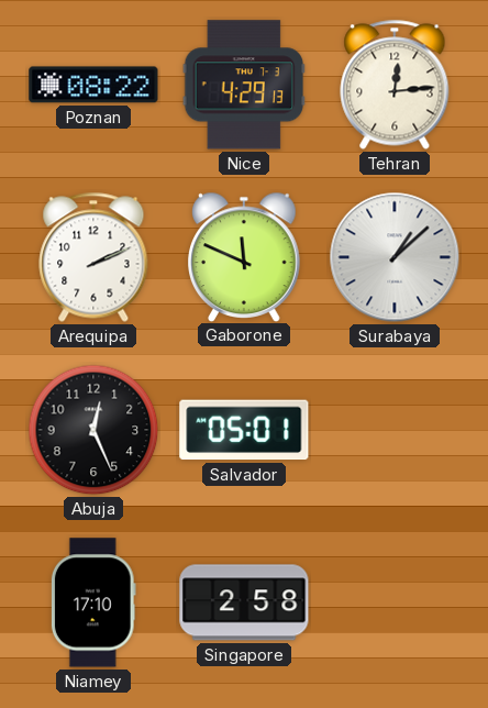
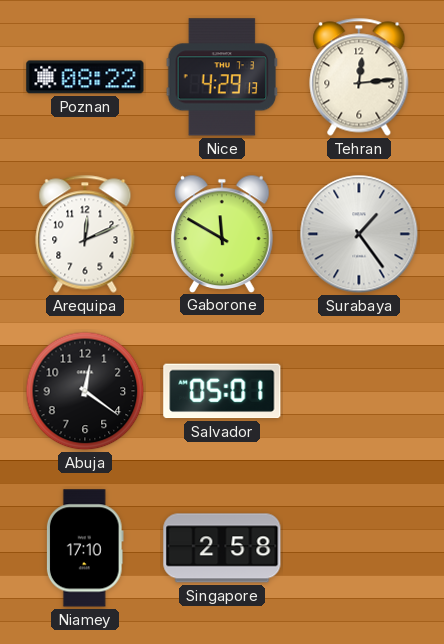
Arequipa: 2:11 -> 12:11
Gaborone: 11:49 -> 11:50
Surabaya: 1:08 -> 1:24
Abuja: 12:26 -> 12:21
